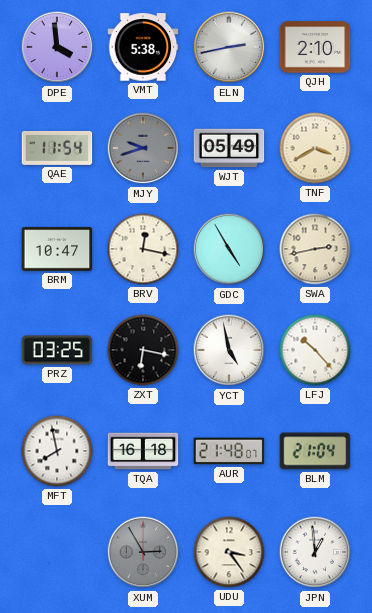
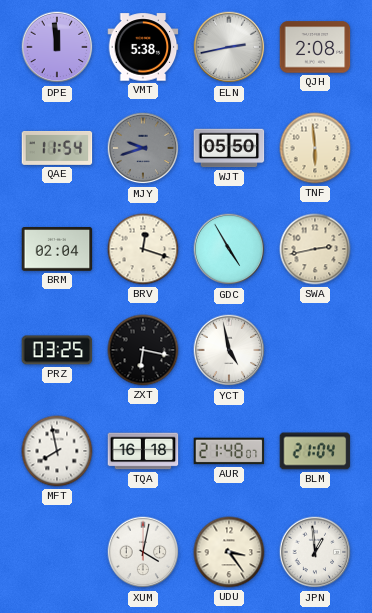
DPE: 3:59 -> 11:59
QJH: 2:10 -> 2:08
WJT: 05:49 -> 05:50
TNF: 3:40 -> 5:59
BRM: 10:47 -> 02:04
BRV: 12:17 -> 12:18
LFJ: 10:23 -> none
XUM: 2:55 -> 4:02
XUM dial: grey -> white
